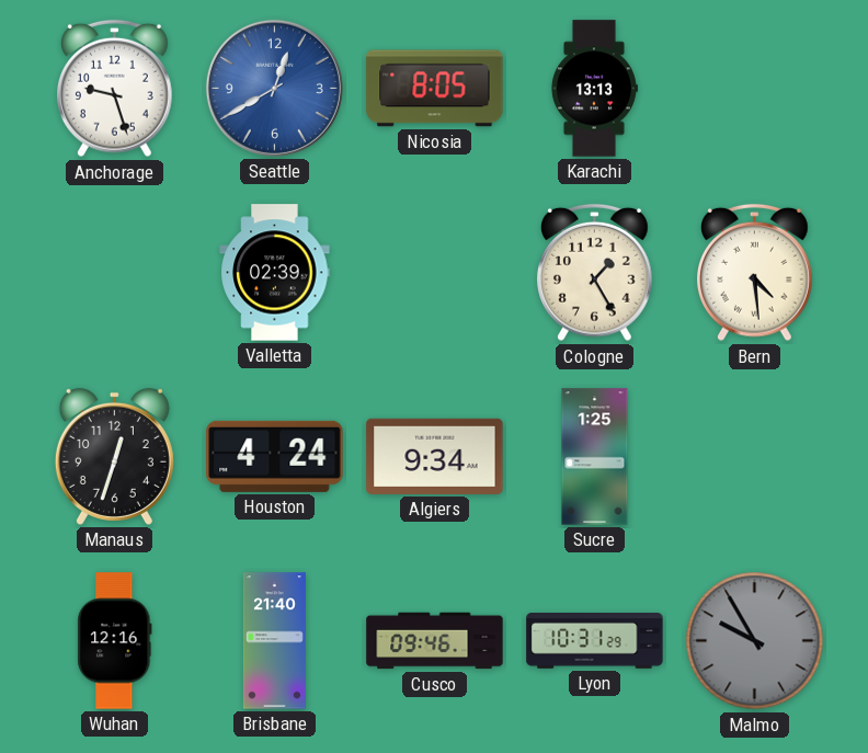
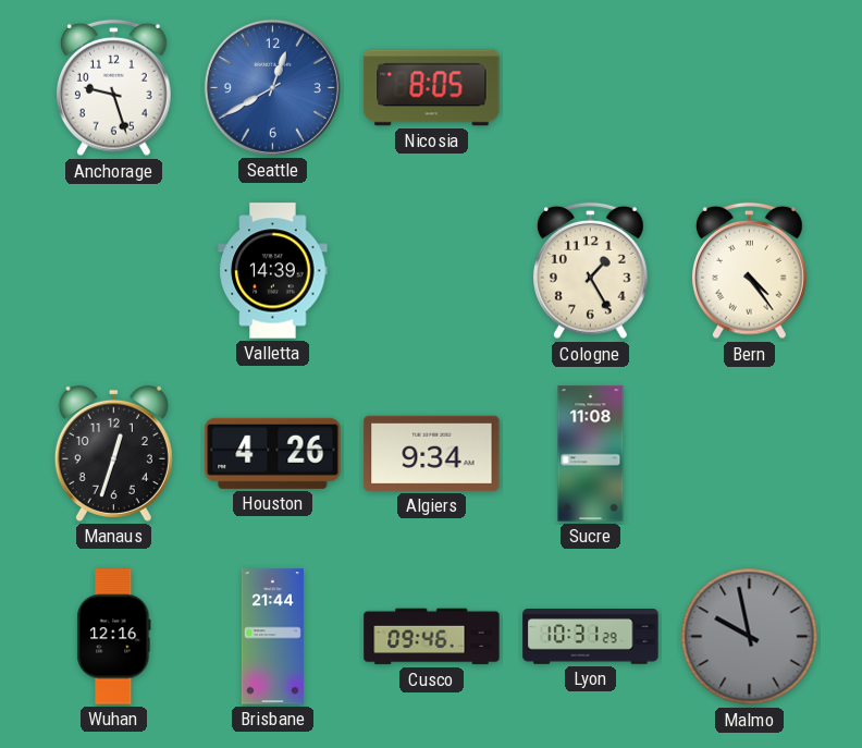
Karachi: 13:13 -> none
Valletta: 02:39 -> 14:39
Bern: 4:29 -> 4:24
Houston: 4:24 -> 4:26
Sucre: 1:25 -> 11:08
Brisbane: 21:40 -> 21:44
Malmo: 9:55 -> 9:58
